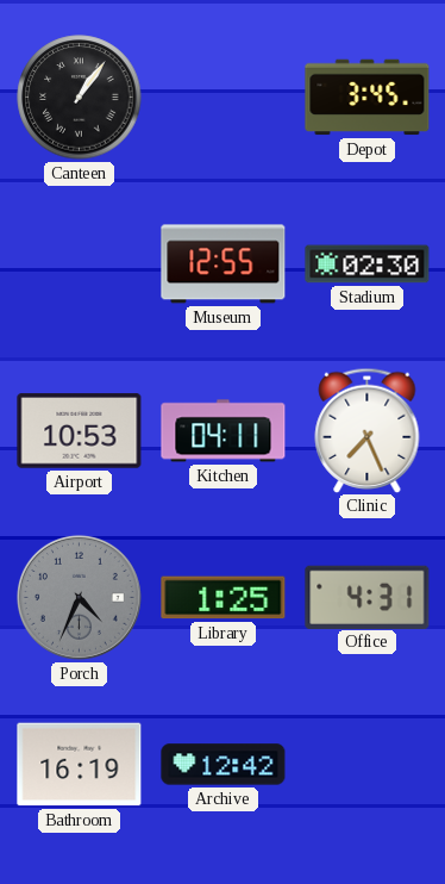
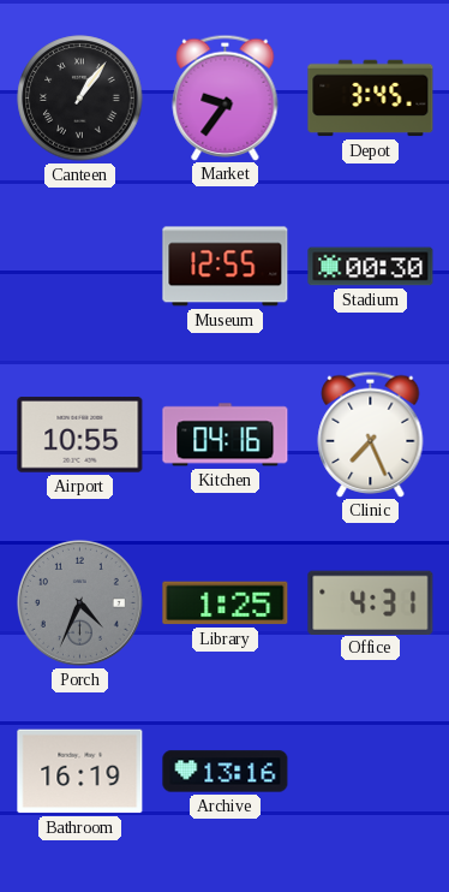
Market: none -> 9:36
Stadium: 02:30 -> 00:30
Airport: 10:53 -> 10:55
Kitchen: 04:11 -> 04:16
Archive: 12:42 -> 13:16
